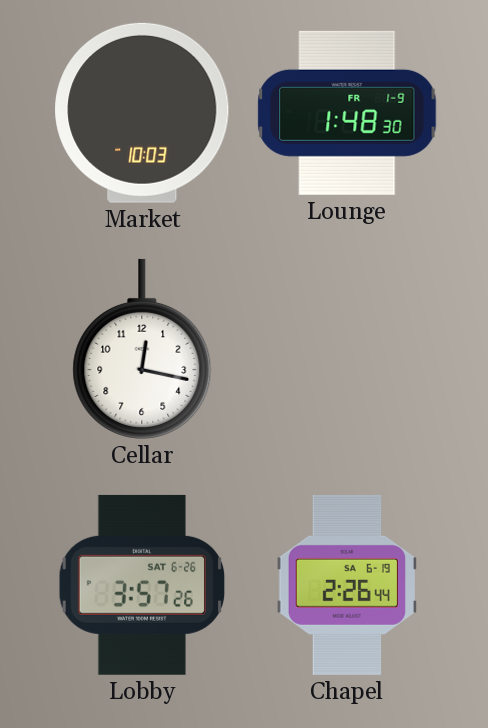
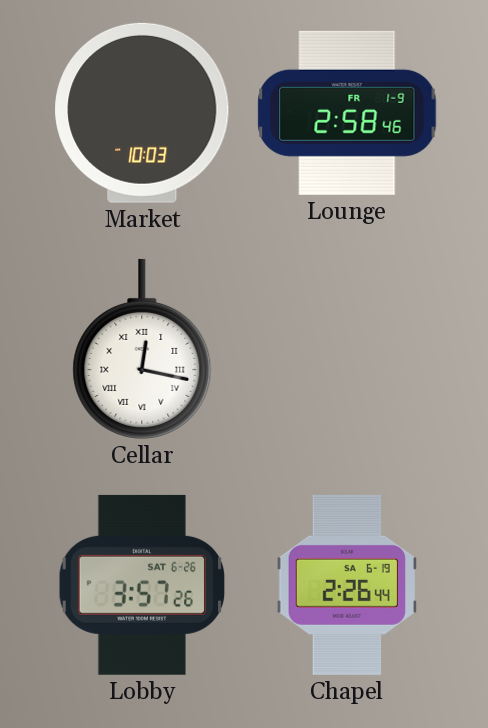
Lounge: 1:48 -> 2:58
Cellar numerals: Arabic -> Roman
